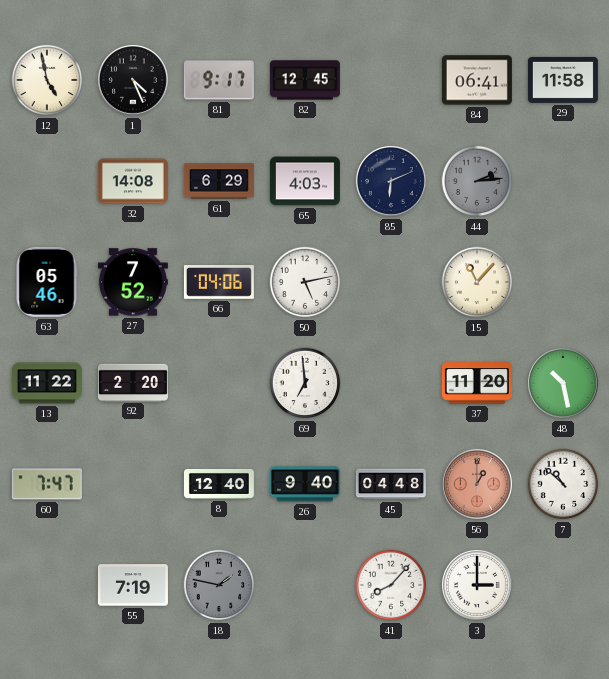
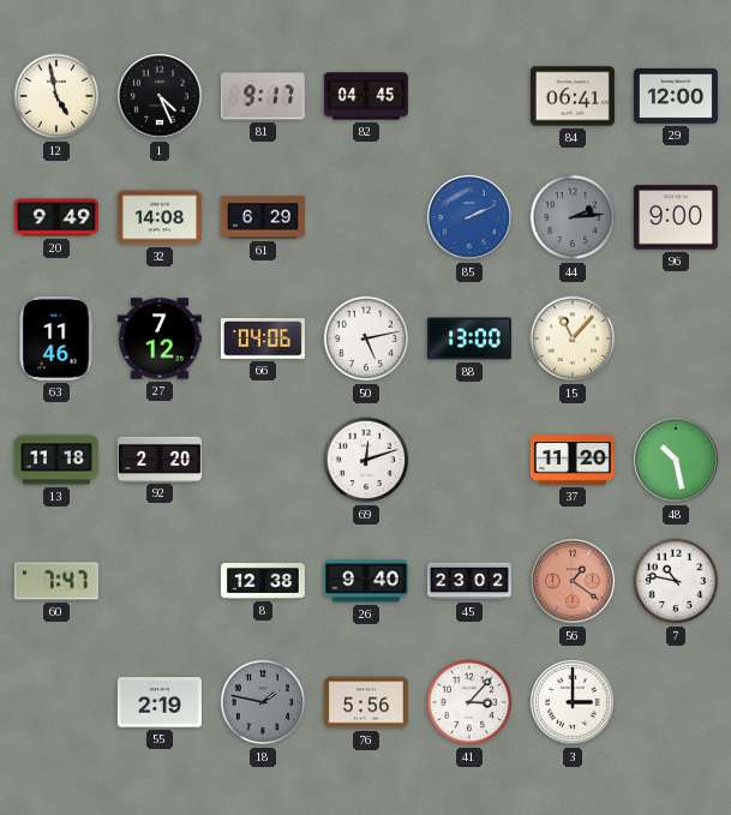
82: 12:45 -> 04:45
29: 11:58 -> 12:00
20: none -> 9:49
65: 4:03 -> none
85: 6:11 -> 2:11
85 dial: navy -> blue
96: none -> 9:00
63: 05:46 -> 11:46
27: 7:52 -> 7:12
88: none -> 13:00
13: 11:22 -> 11:18
69: 6:59 -> 12:12
8: 12:40 -> 12:38
45: 04:48 -> 23:02
56: 1:00 -> 1:21
7: 10:52 -> 10:47
55: 7:19 -> 2:19
76: none -> 5:56
41: 8:07 -> 3:07
